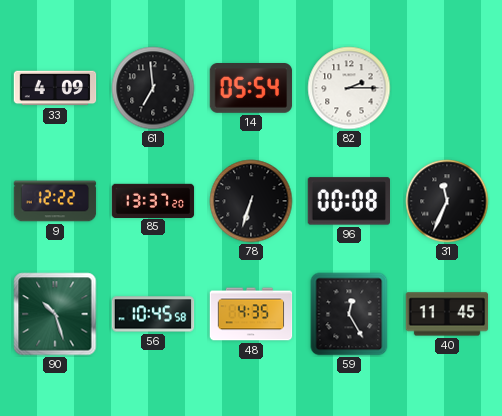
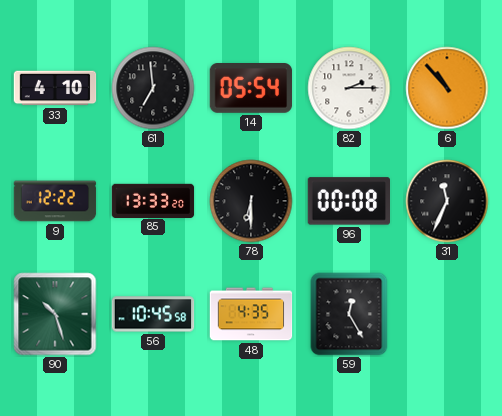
33: 4:09 -> 4:10
6: none -> 10:53
85: 13:37 -> 13:33
78: 6:33 -> 6:30
40: 11:45 -> none
